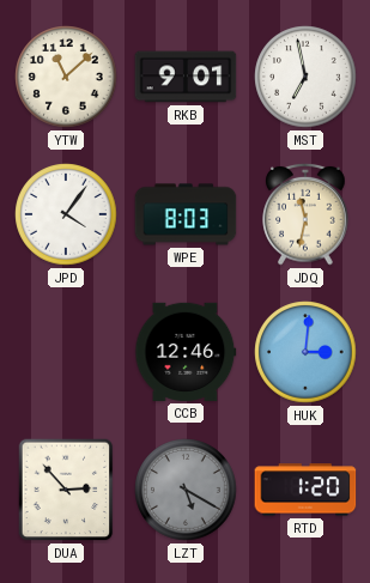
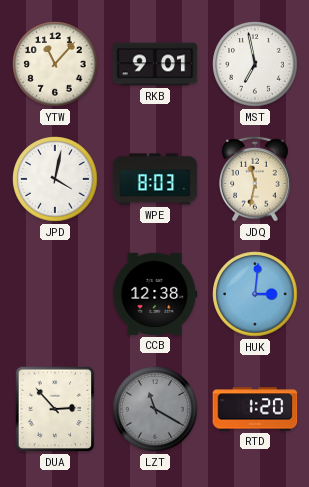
YTW: 11:08 -> 11:07
JPD: 4:06 -> 4:02
CCB: 12:46 -> 12:38
LZT: 5:20 -> 11:20
